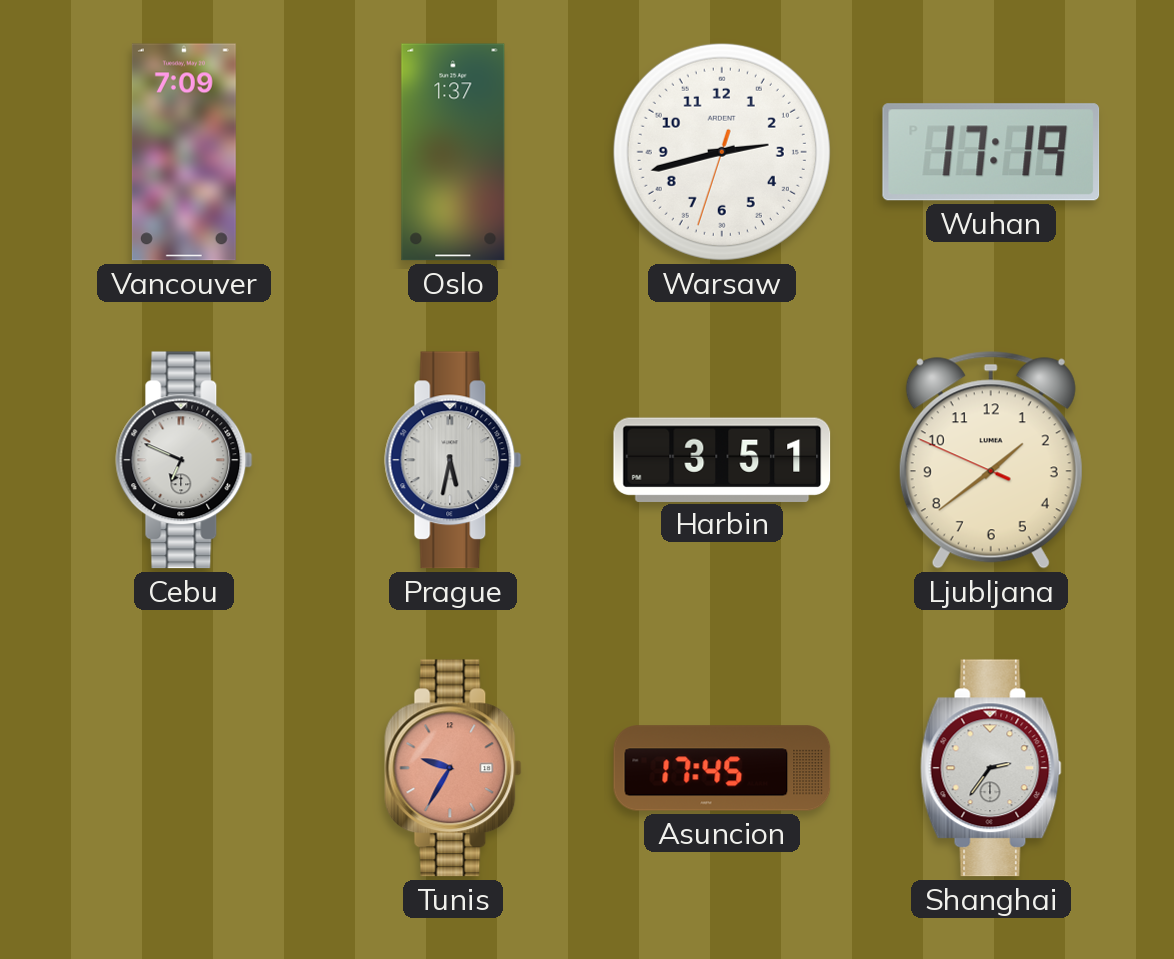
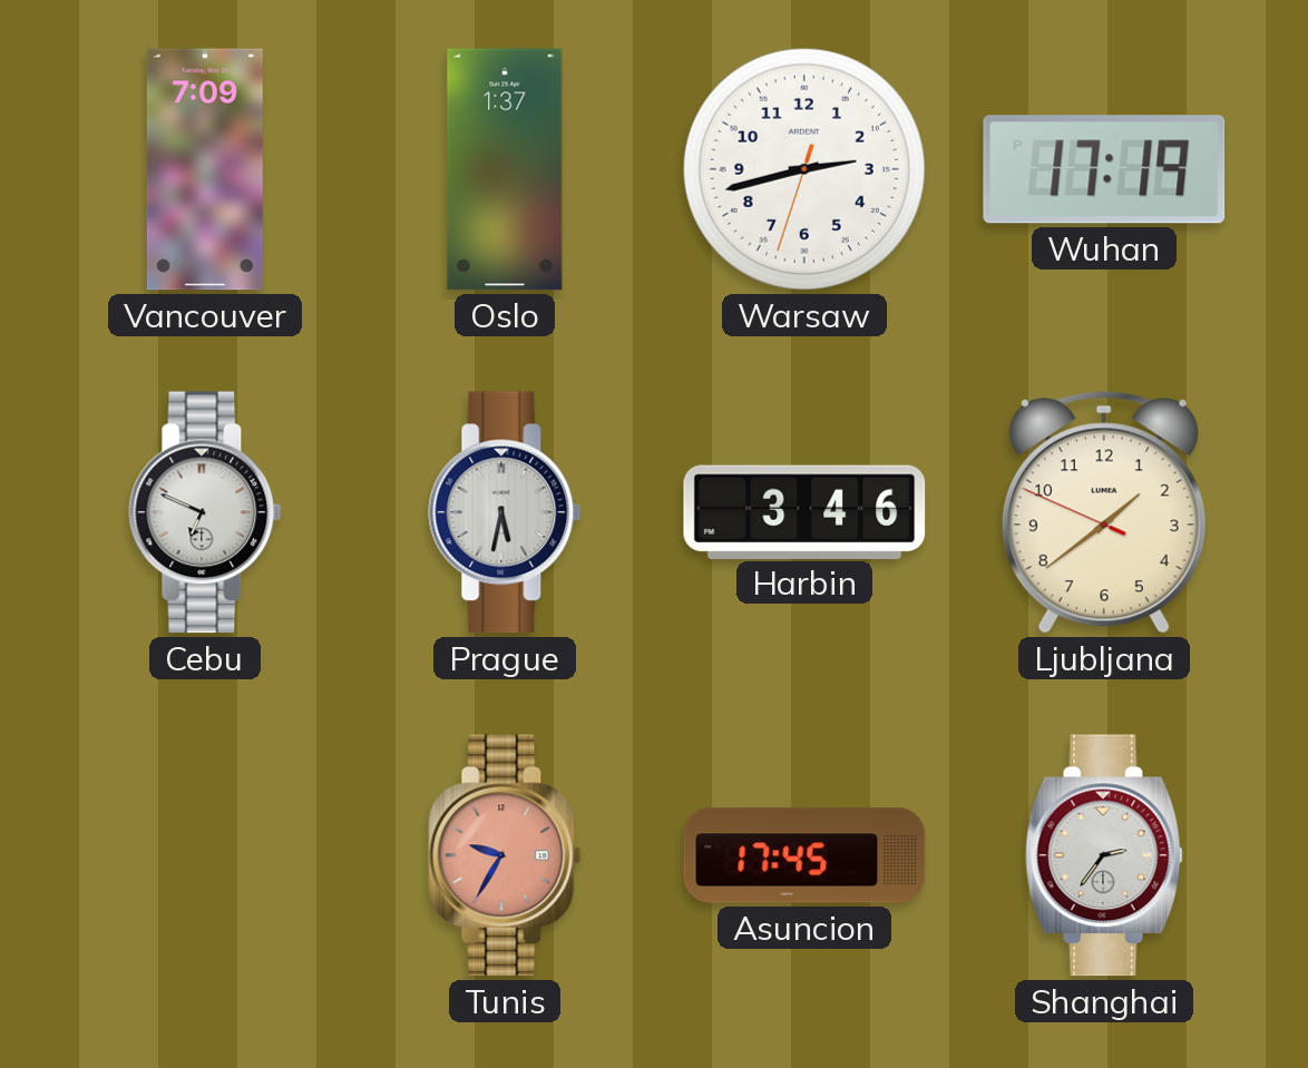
Harbin: 3:51 -> 3:46
